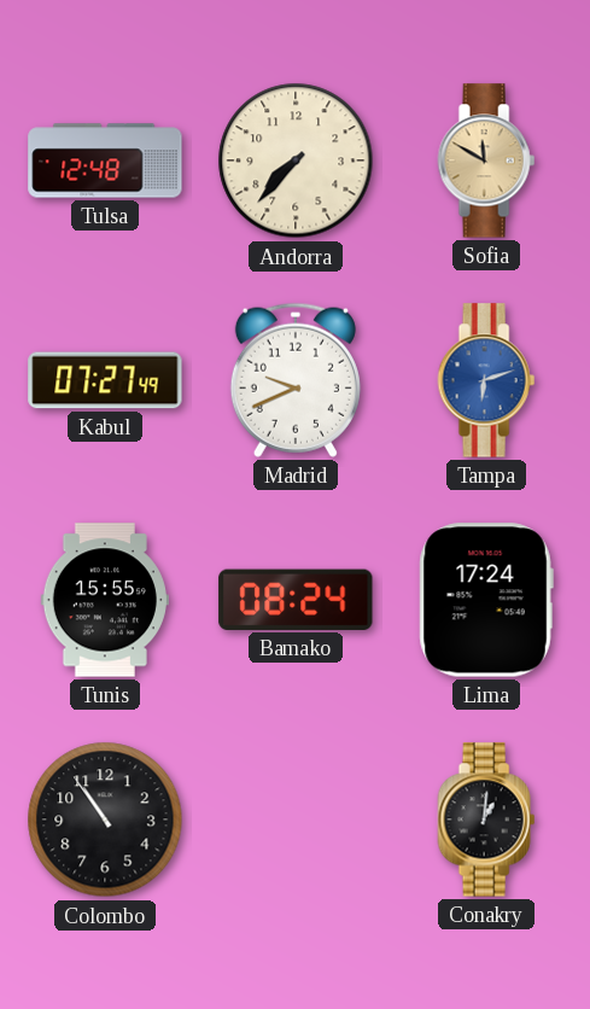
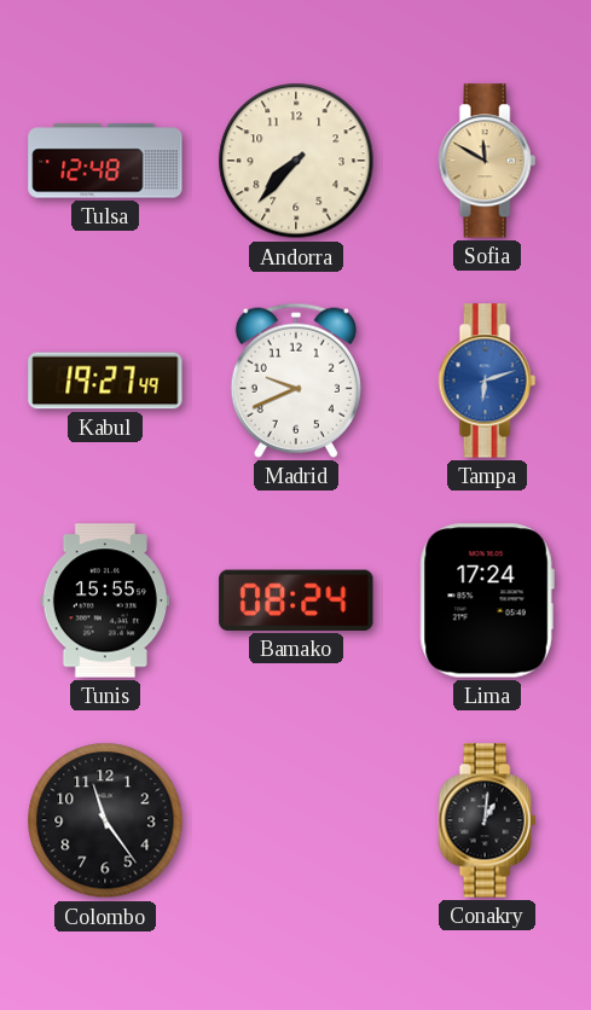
Kabul: 07:27 -> 19:27
Colombo: 10:54 -> 11:24
